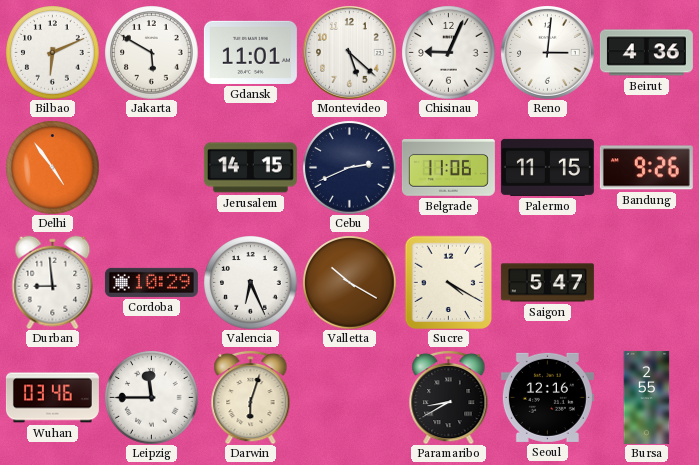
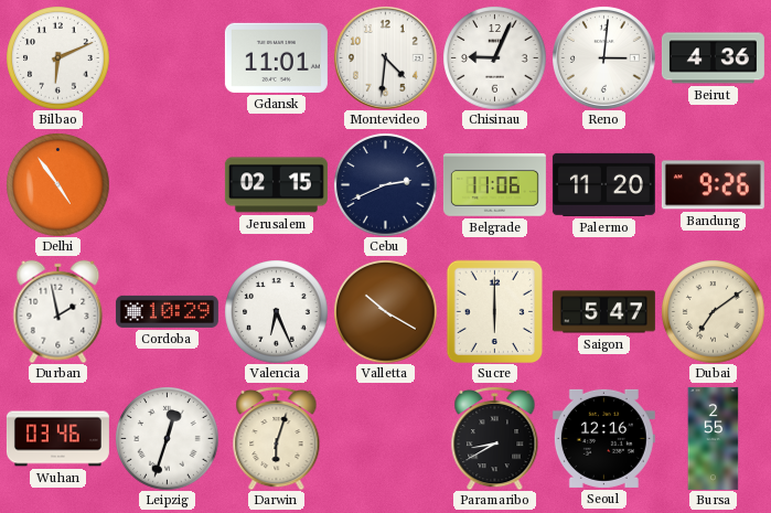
Jakarta: 5:50 -> none
Montevideo: 5:22 -> 4:31
Jerusalem: 14:15 -> 02:15
Palermo: 11:15 -> 11:20
Durban: 8:59 -> 1:58
Sucre: 4:20 -> 6:00
Dubai: none -> 7:09
Leipzig: 11:45 -> 12:33
